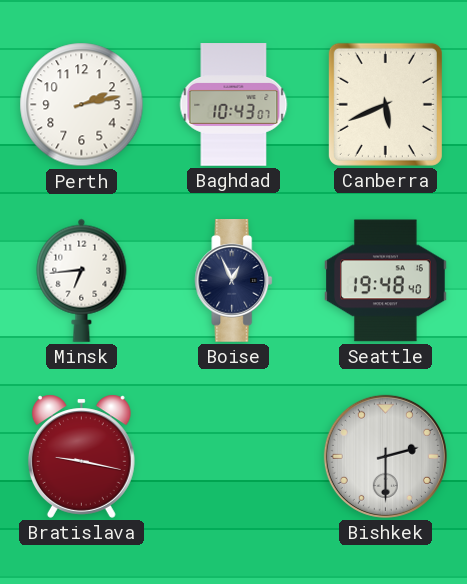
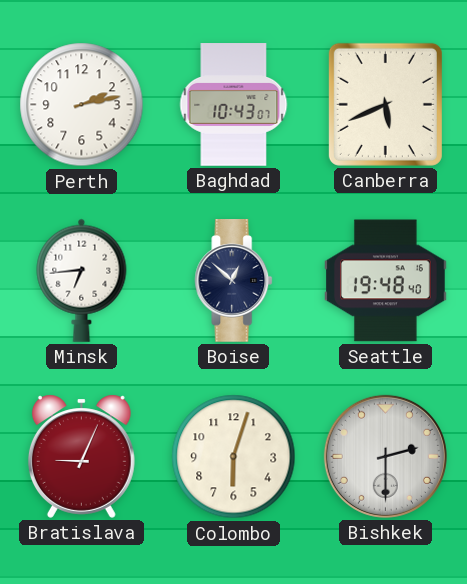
Boise: 12:56 -> 12:52
Bratislava: 9:17 -> 9:04
Colombo: none -> 6:03
